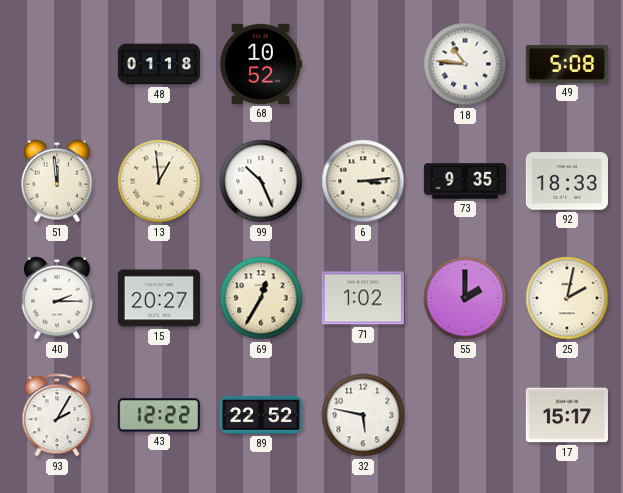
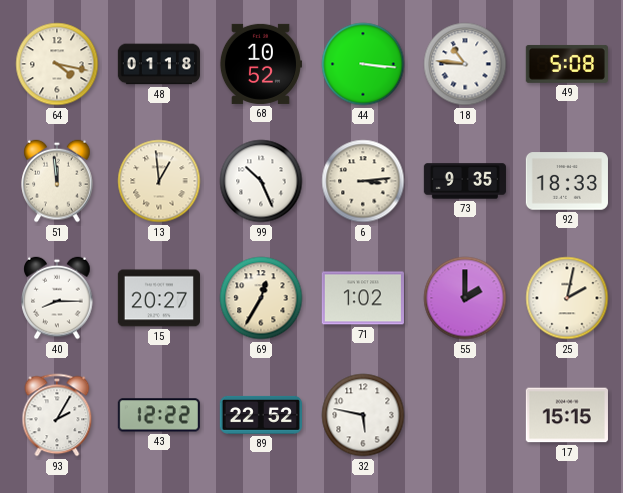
64: none -> 4:17
44: none -> 3:16
40: 2:15 -> 8:15
17: 15:17 -> 15:15
